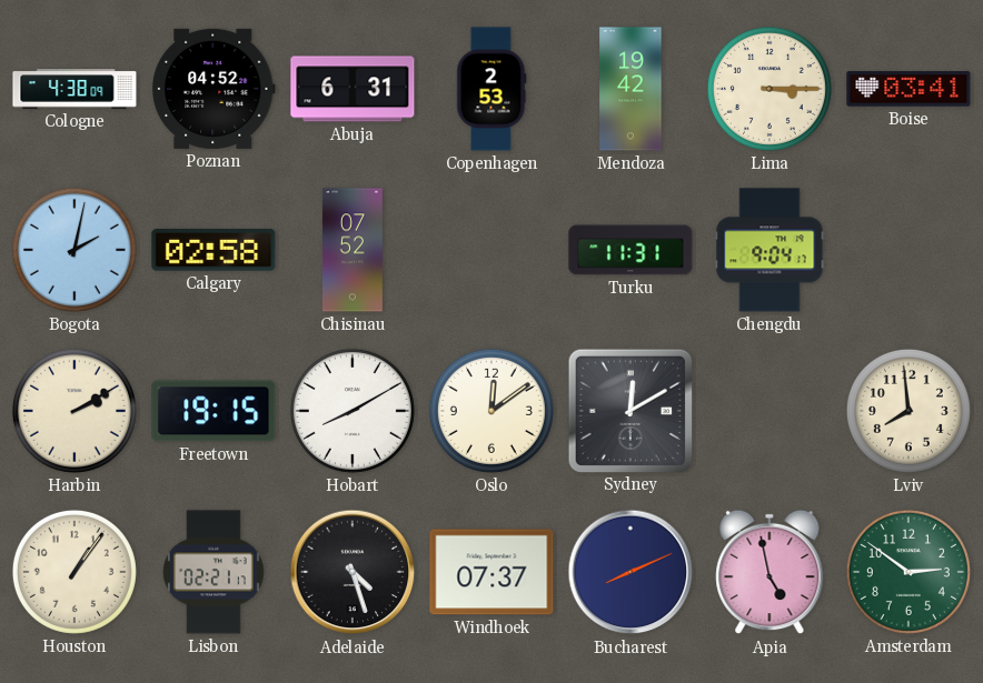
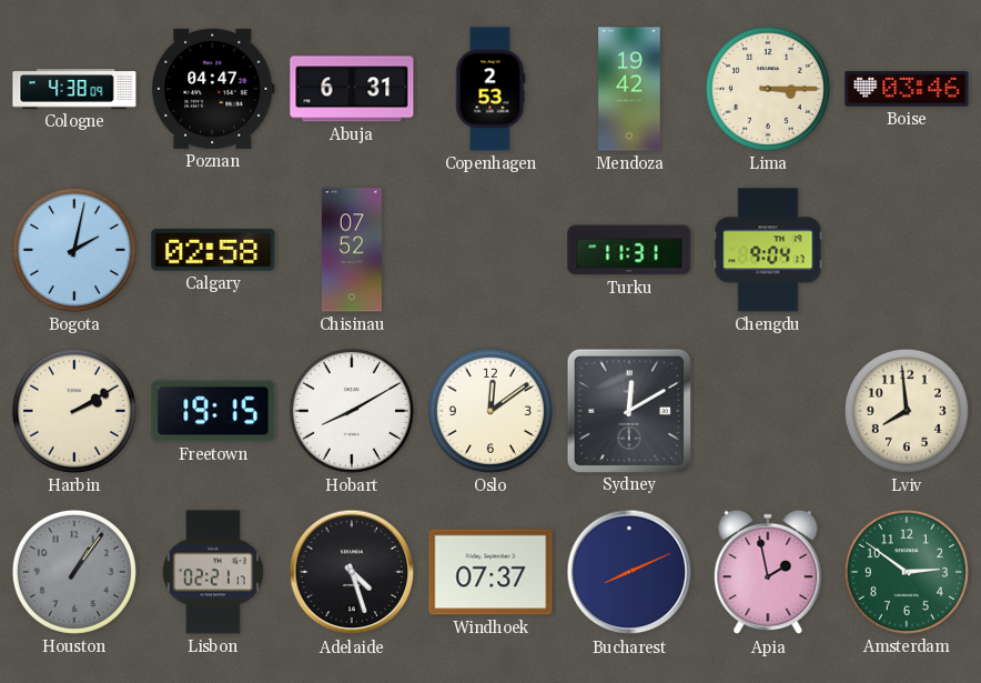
Poznan: 04:52 -> 04:47
Boise: 03:41 -> 03:46
Houston dial: cream -> grey
Apia: 4:58 -> 1:58
